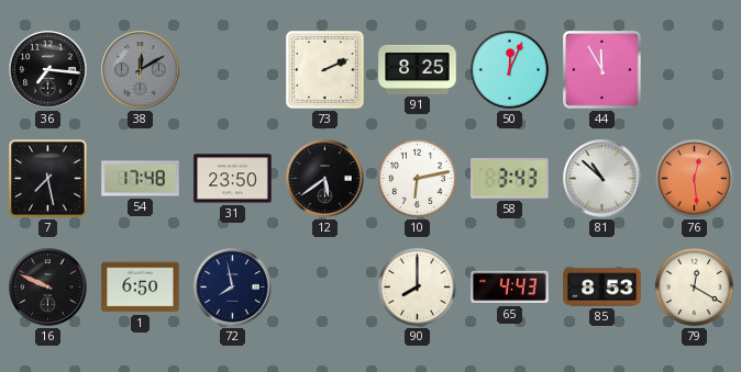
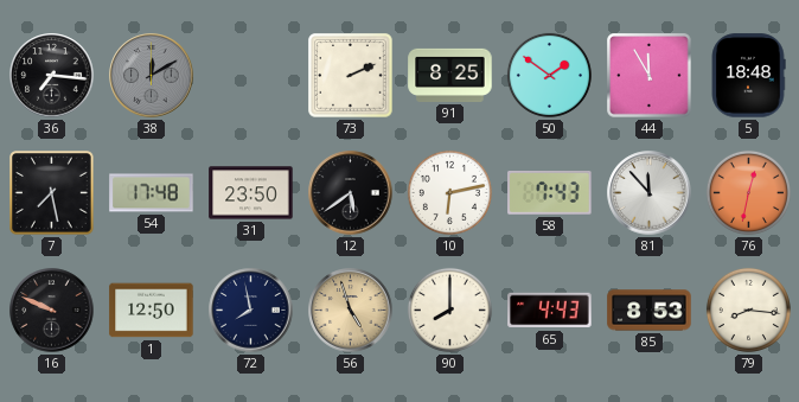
50: 12:04 -> 1:51
5: none -> 18:48
58: 3:43 -> 7:43
81: 10:52 -> 11:53
76: 12:29 -> 12:32
1: 6:50 -> 12:50
56: none -> 4:57
79: 12:20 -> 8:16
